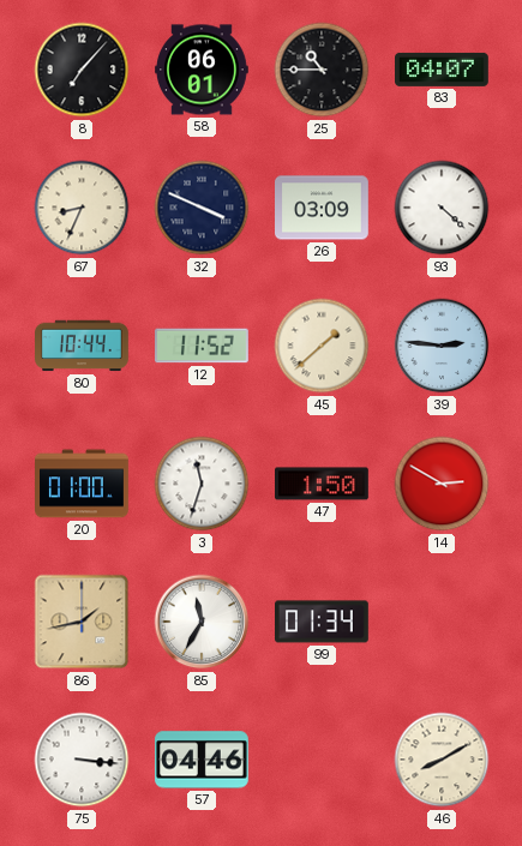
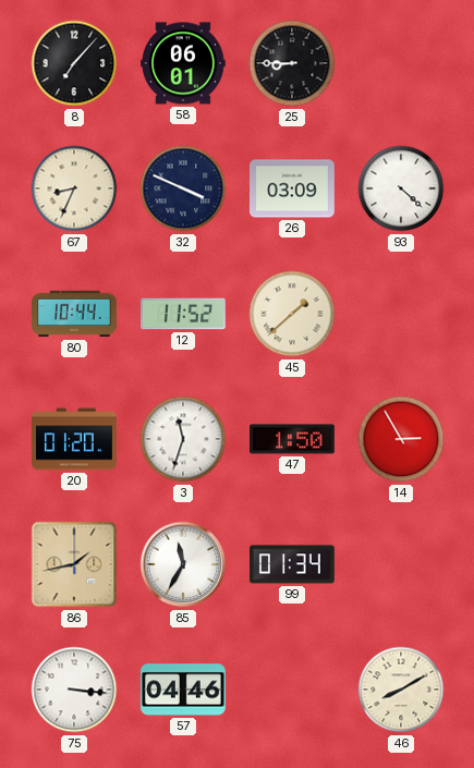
25: 10:45 -> 8:45
83: 04:07 -> none
39: 2:46 -> none
20: 01:00 -> 01:20
14: 2:50 -> 2:55
